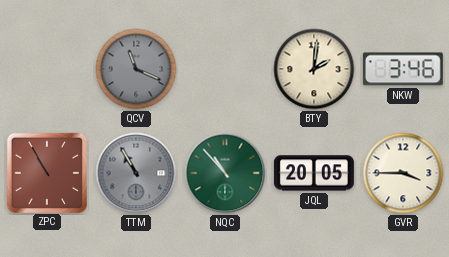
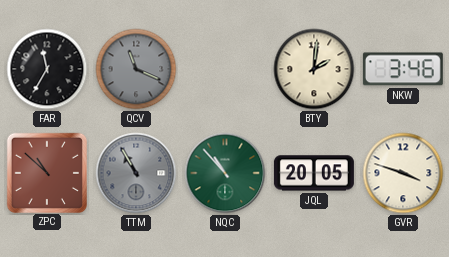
FAR: none -> 11:35
ZPC: 10:55 -> 10:52
GVR: 3:45 -> 3:48
